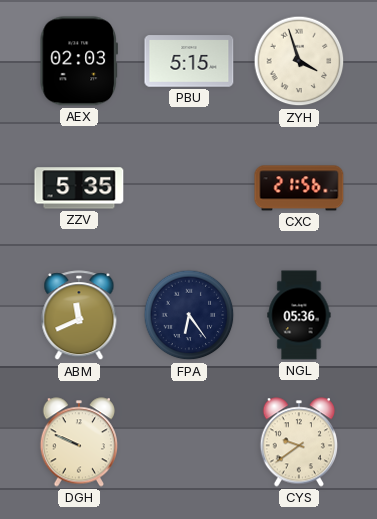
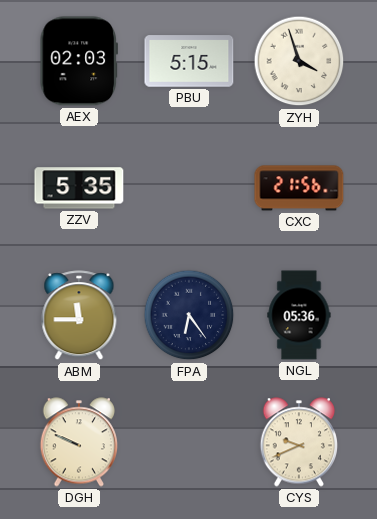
ABM: 11:41 -> 11:45
CYS: 9:39 -> 9:41
